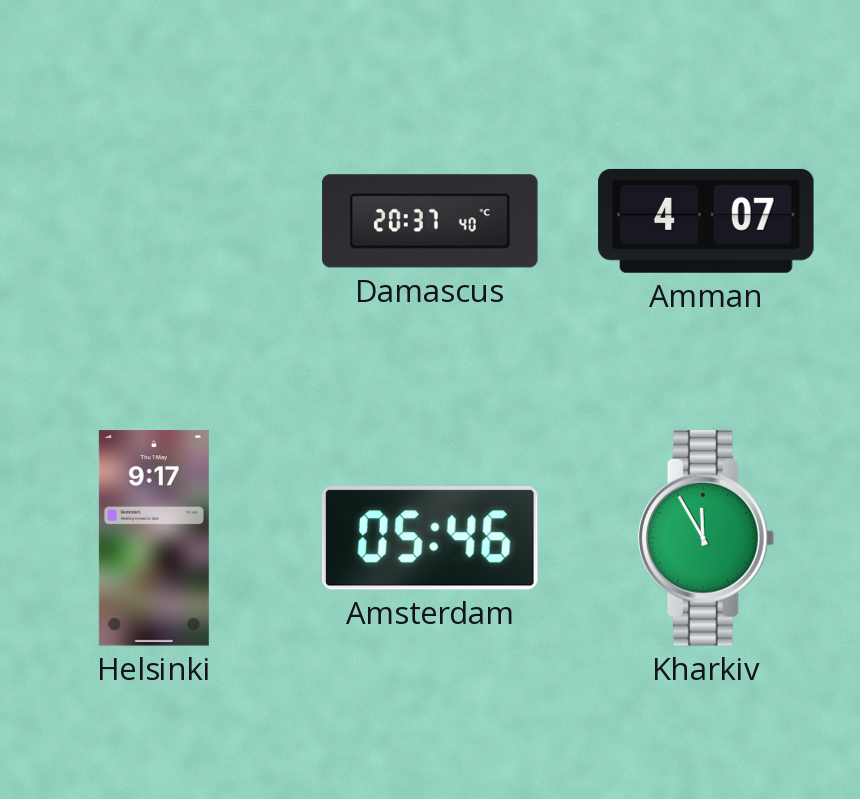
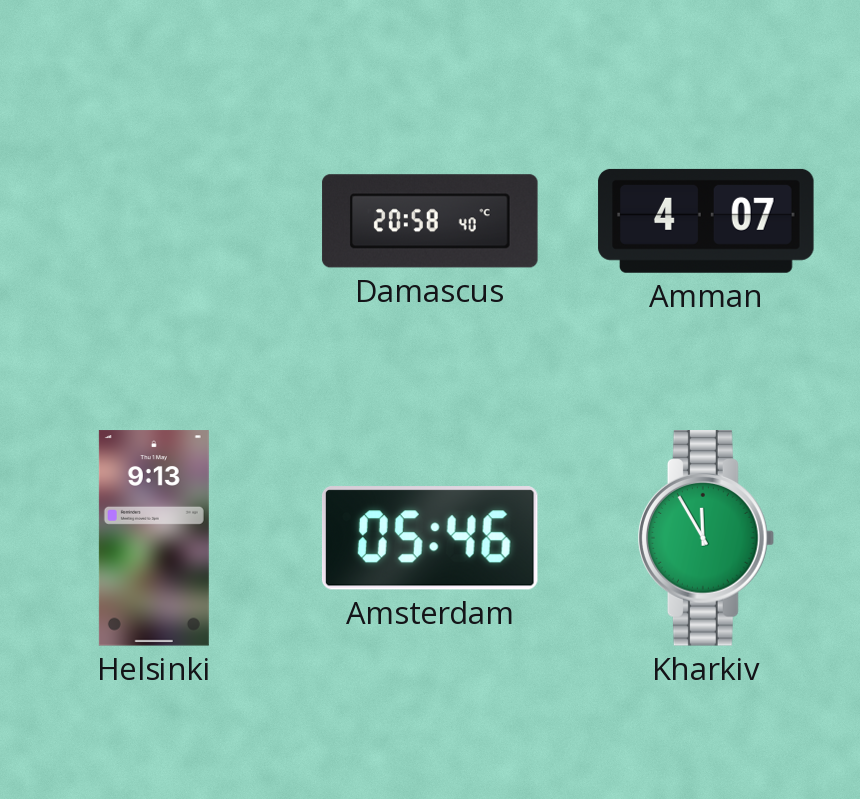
Damascus: 20:37 -> 20:58
Helsinki: 9:17 -> 9:13
